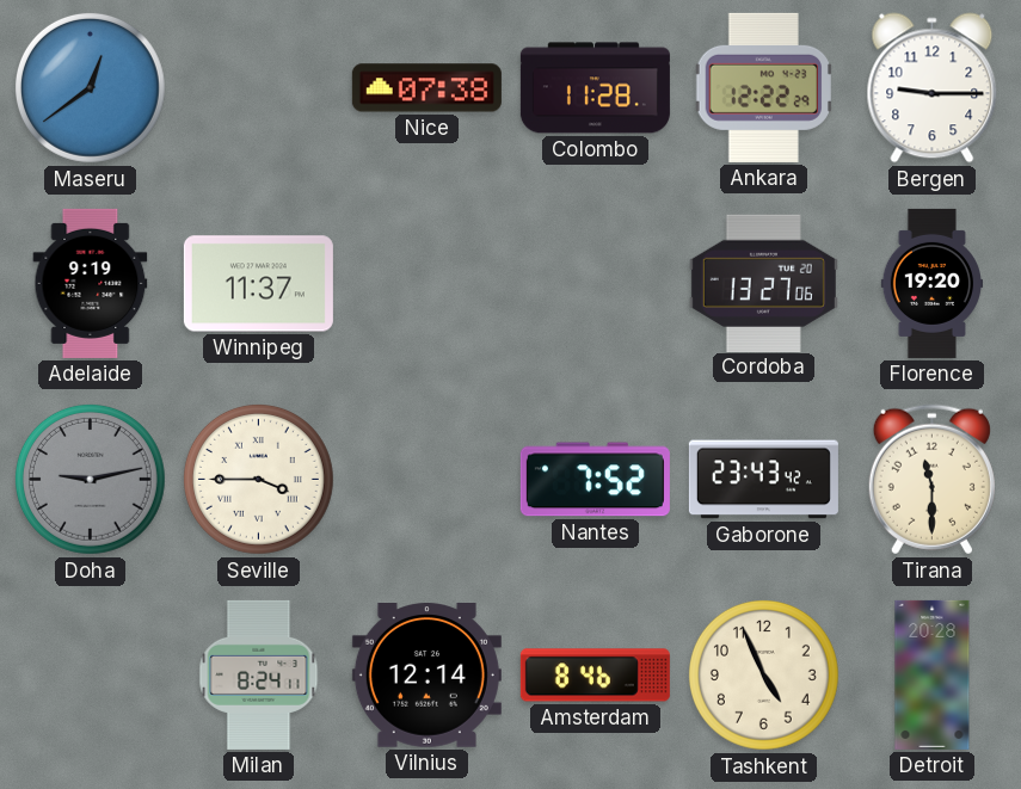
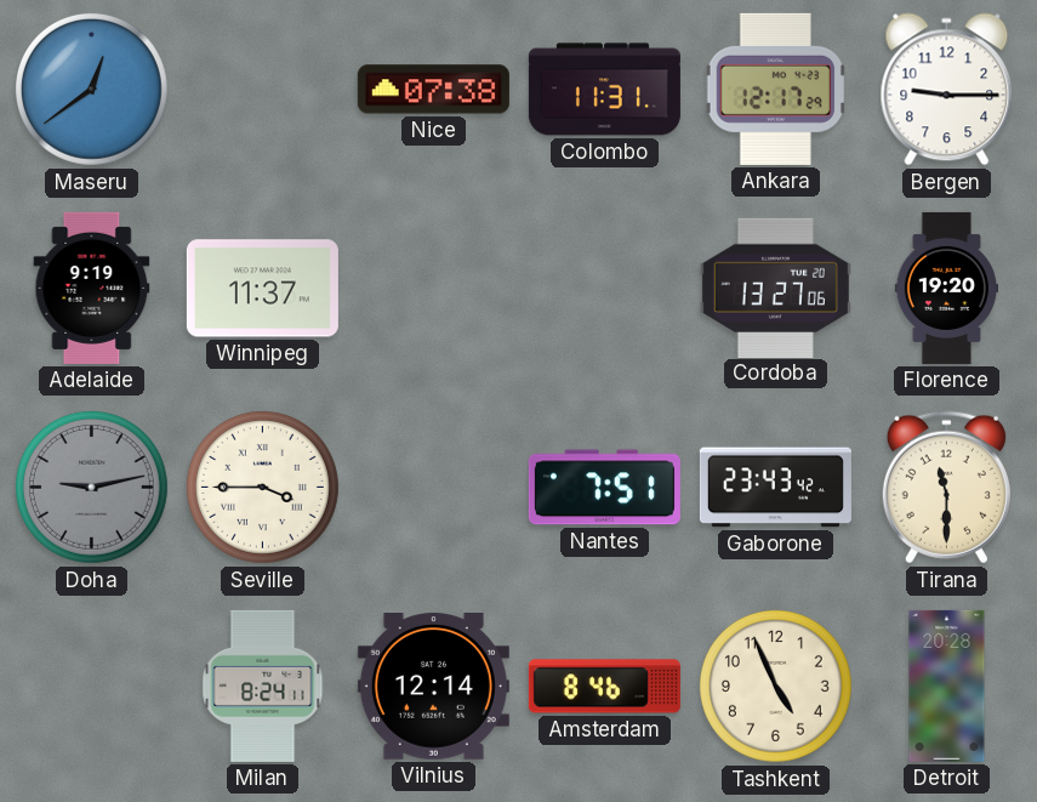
Colombo: 11:28 -> 11:31
Ankara: 12:22 -> 12:17
Nantes: 7:52 -> 7:51
